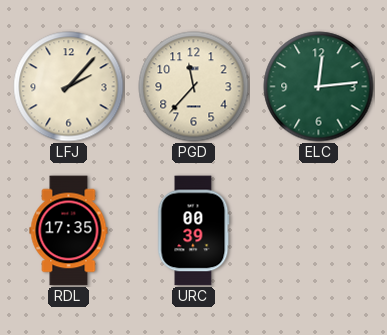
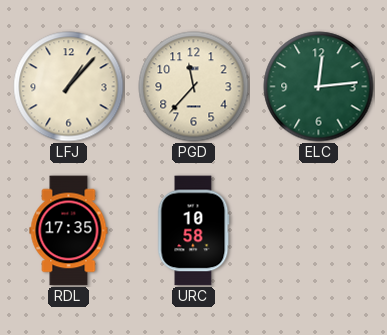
LFJ: 2:07 -> 1:07
URC: 00:39 -> 10:58
